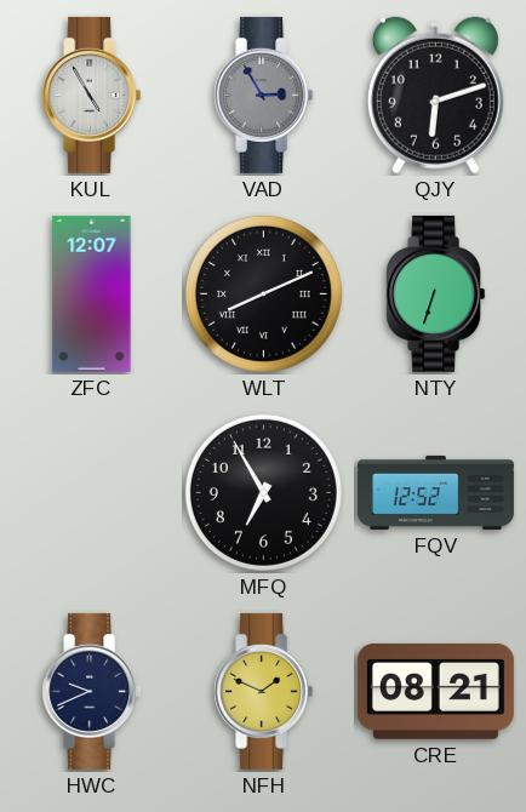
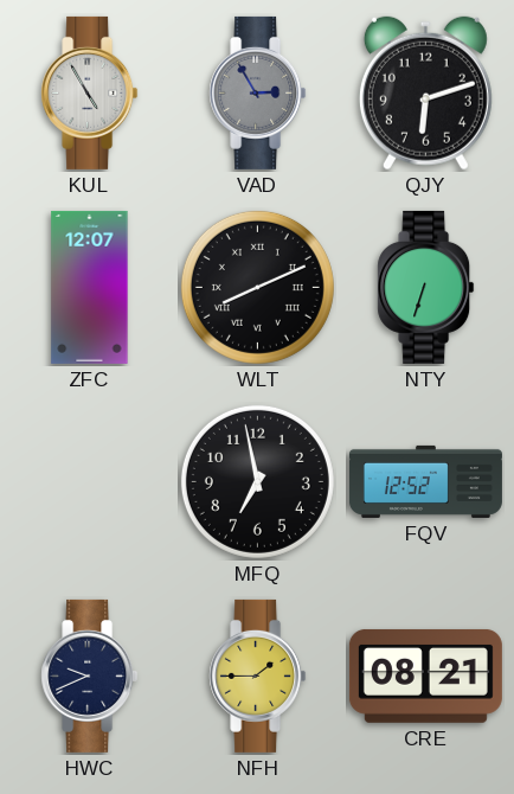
MFQ: 6:55 -> 6:58
NFH: 1:49 -> 1:45
